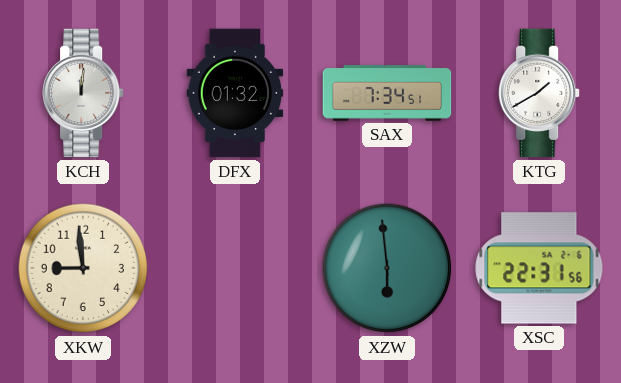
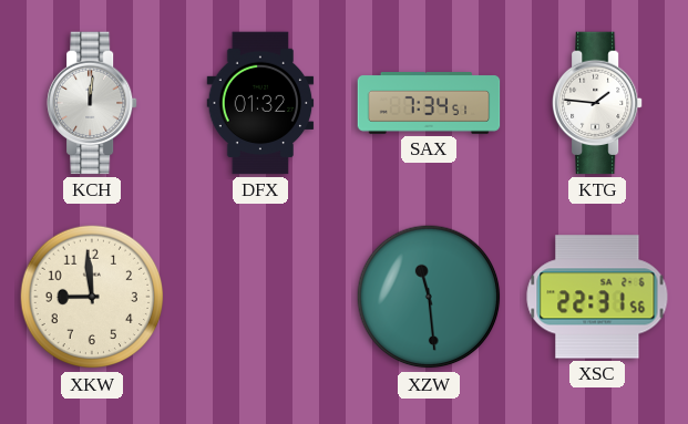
KTG: 1:40 -> 1:46
XZW: 5:59 -> 11:29
